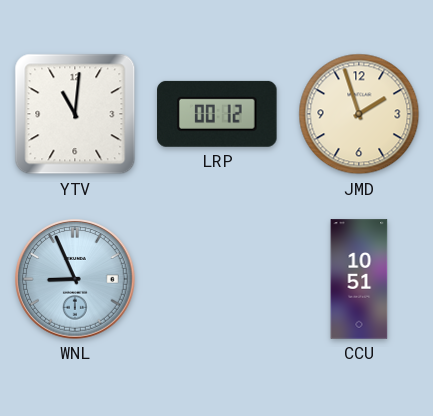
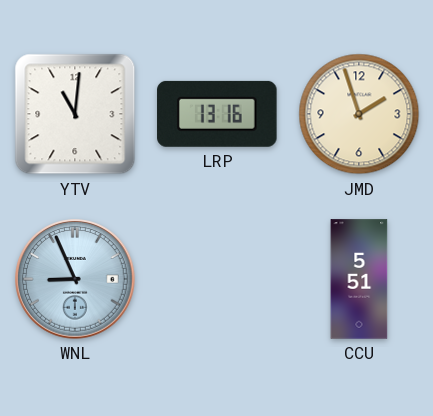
LRP: 00:12 -> 13:16
CCU: 10:51 -> 5:51
